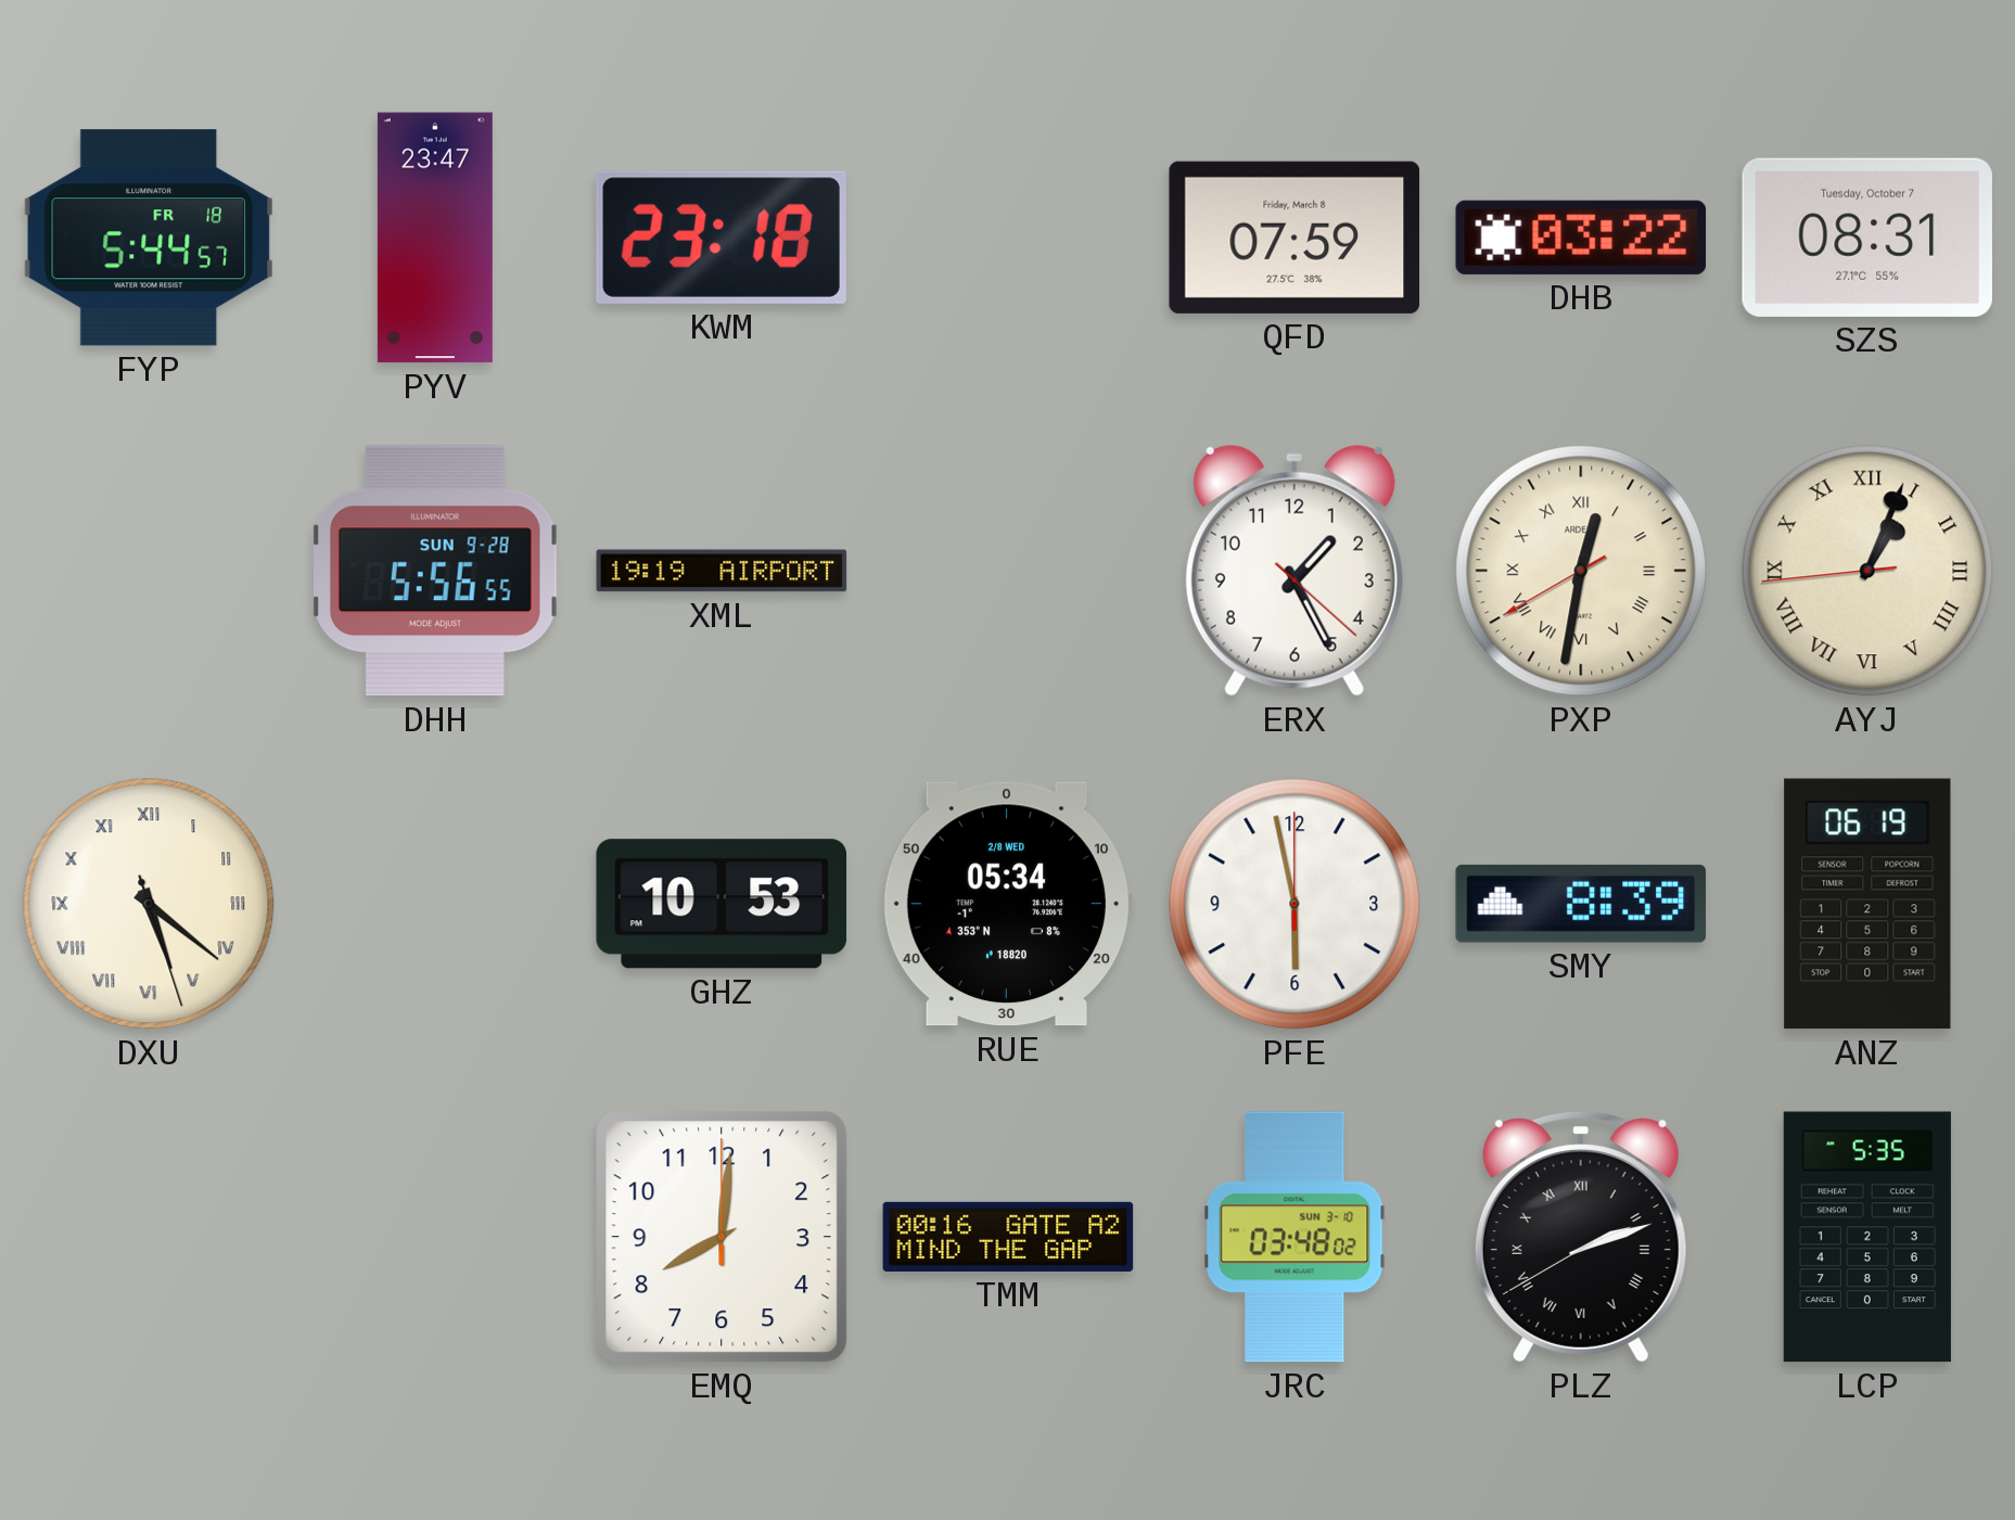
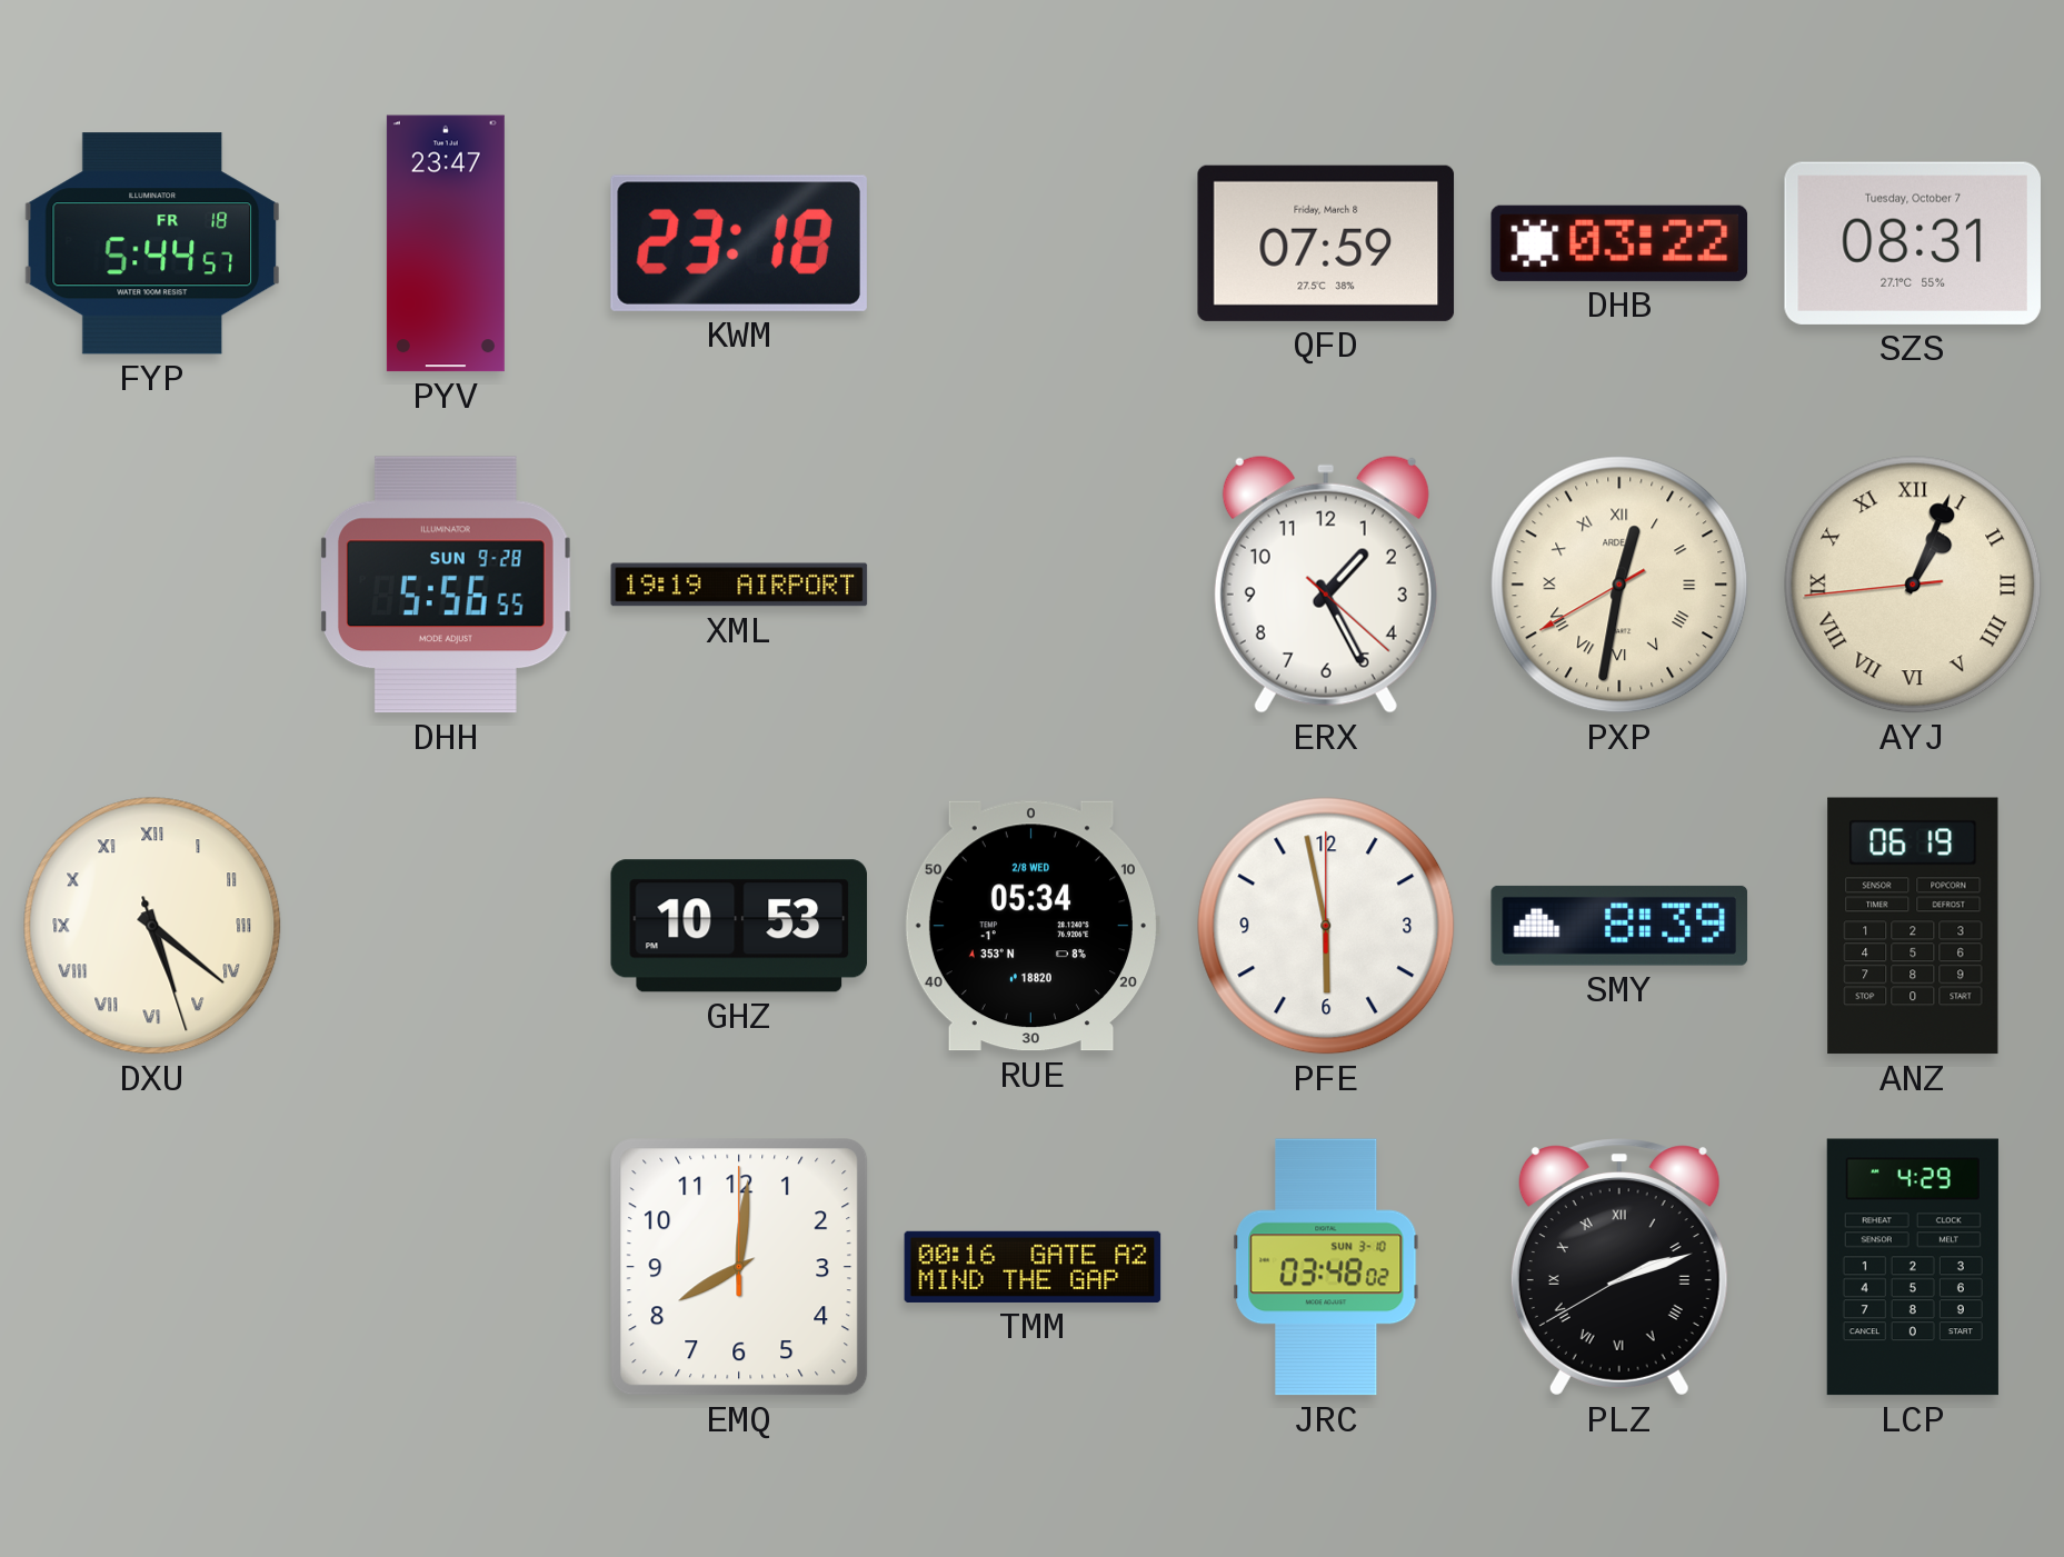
LCP: 5:35 -> 4:29
